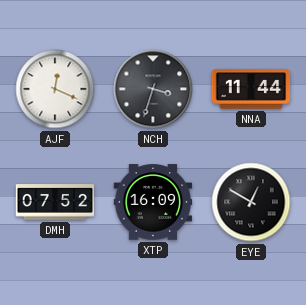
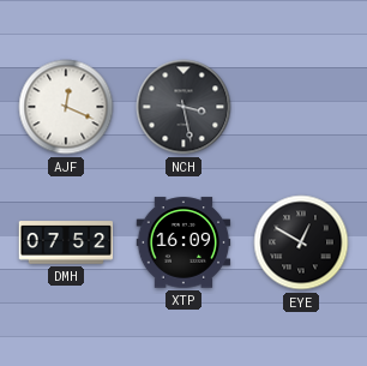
NCH: 3:33 -> 3:28
NNA: 11:44 -> none
